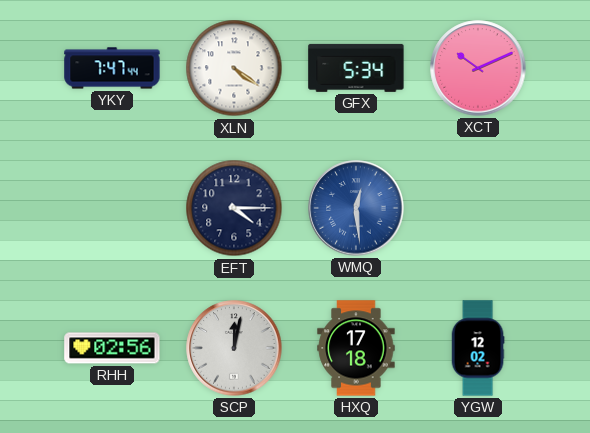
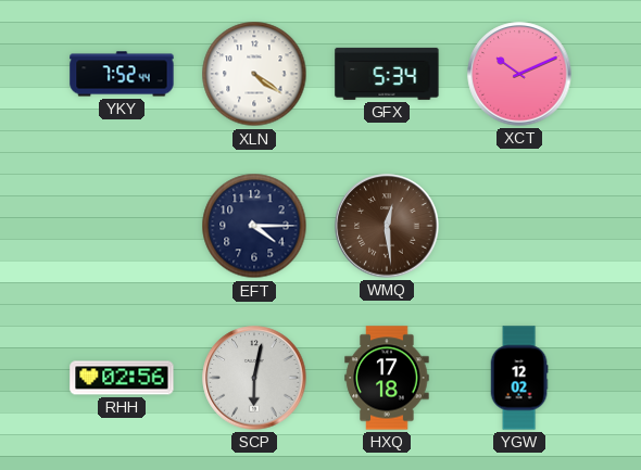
YKY: 7:47 -> 7:52
WMQ dial: blue -> brown
SCP: 12:02 -> 6:02
